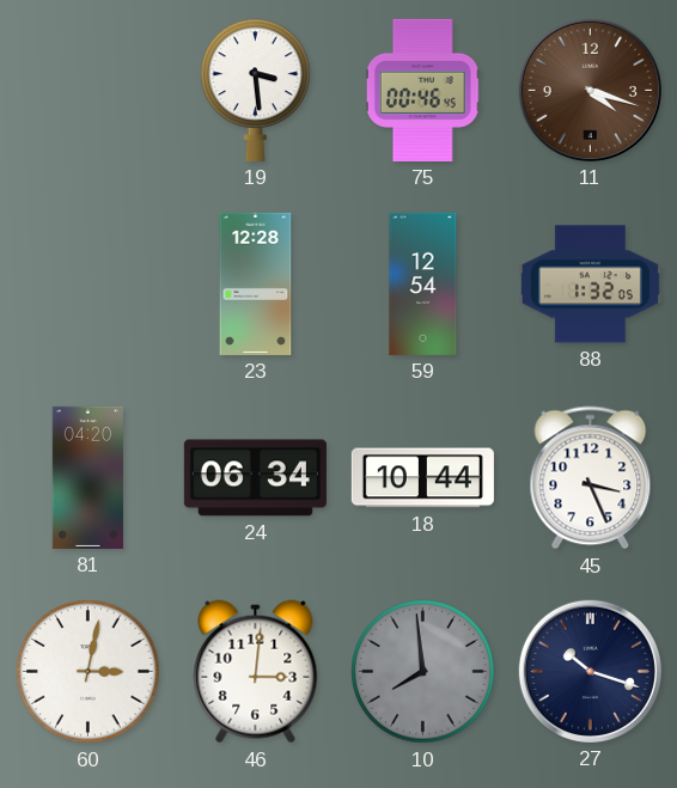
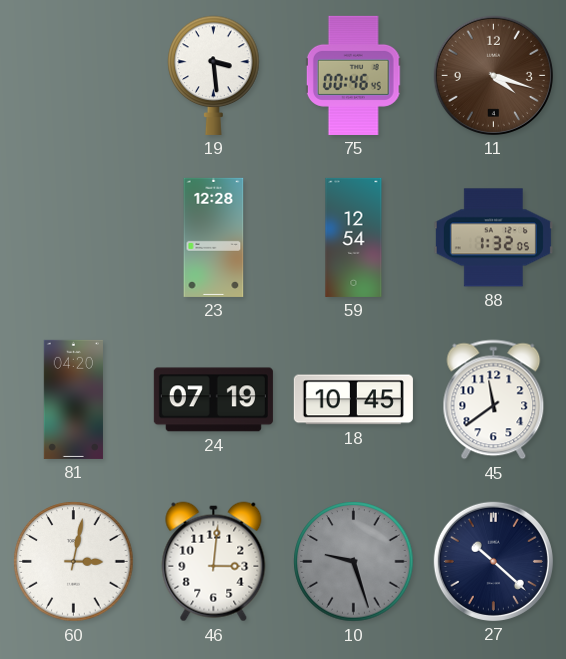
24: 06:34 -> 07:19
18: 10:44 -> 10:45
45: 3:26 -> 11:39
10: 7:59 -> 9:27
27: 10:18 -> 10:22
